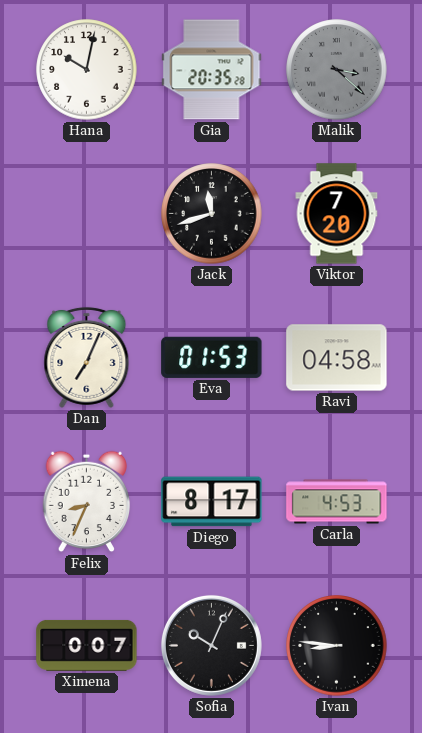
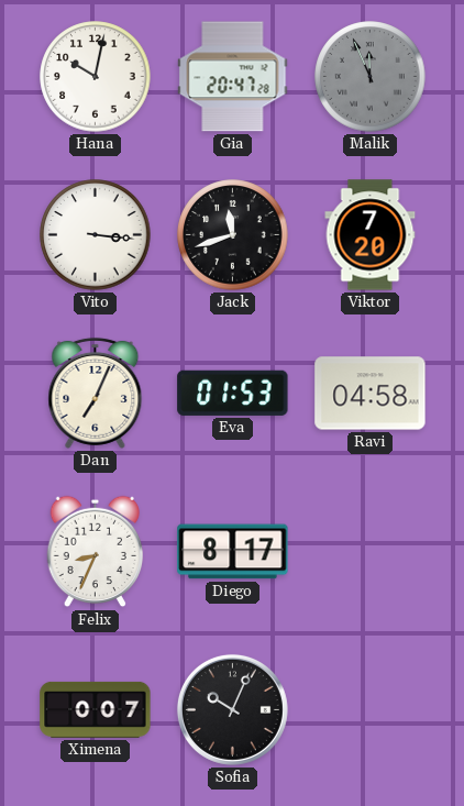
Gia: 20:35 -> 20:47
Malik: 3:22 -> 11:56
Vito: none -> 3:16
Carla: 4:53 -> none
Ivan: 8:46 -> none
